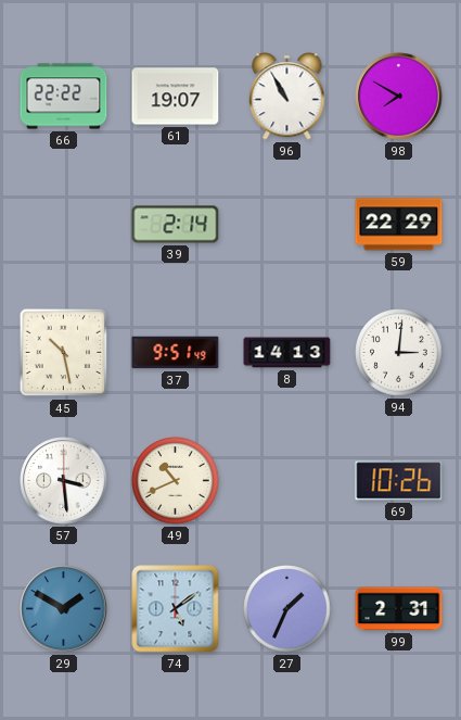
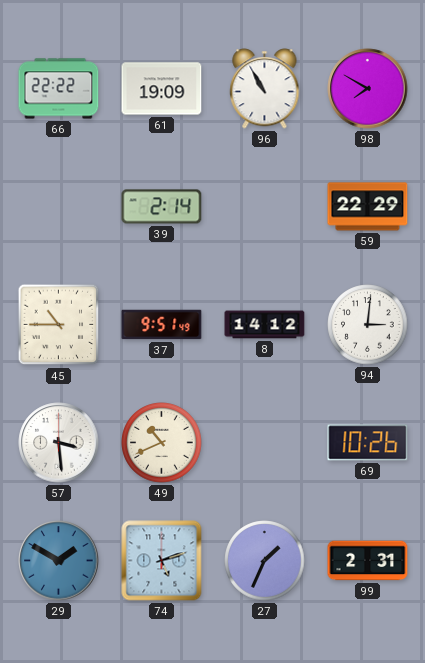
61: 19:07 -> 19:09
45: 10:28 -> 10:45
8: 14:13 -> 14:12
74: 5:09 -> 5:12
